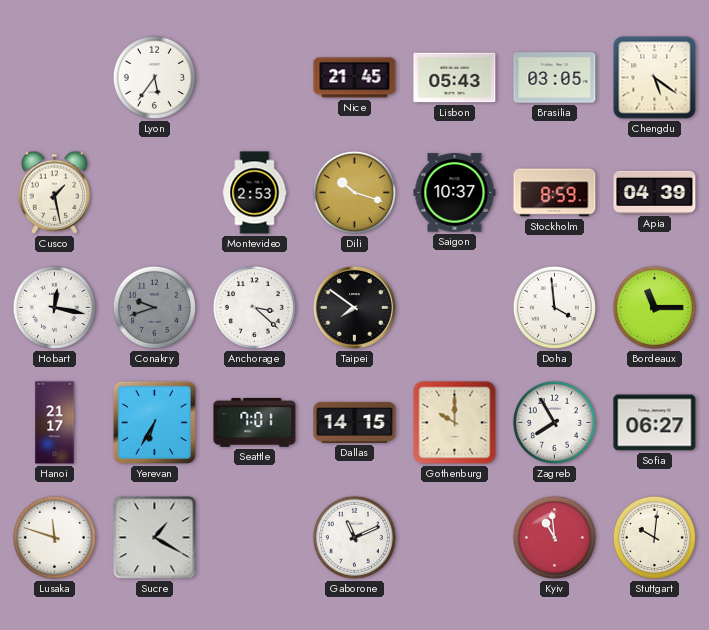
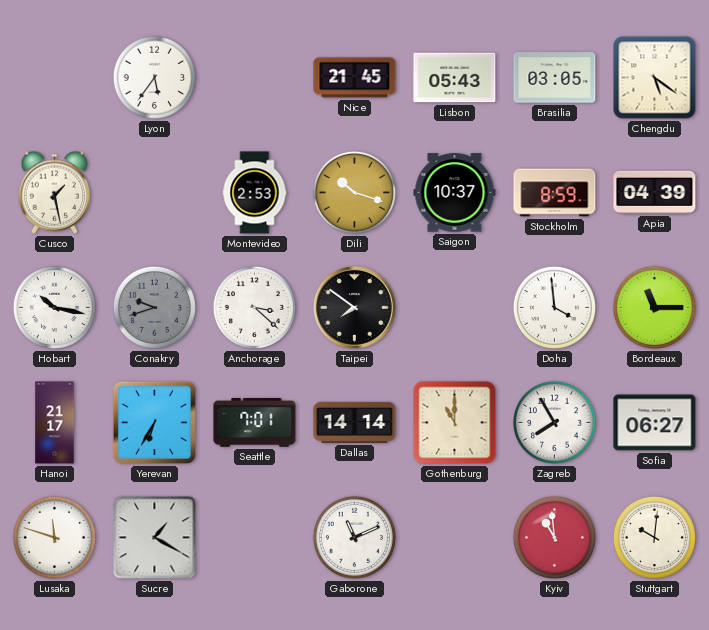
Hobart: 12:17 -> 10:17
Dallas: 14:15 -> 14:14
Gothenburg: 10:00 -> 11:00
